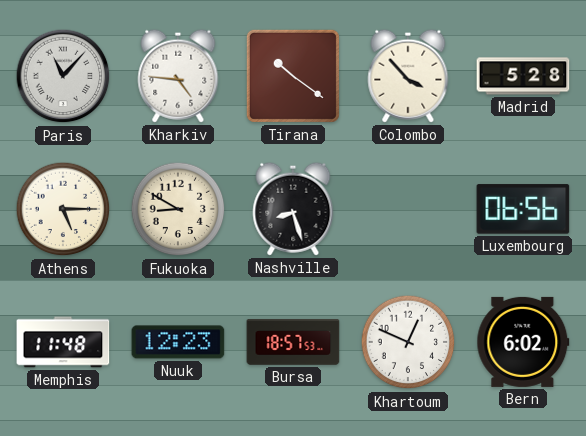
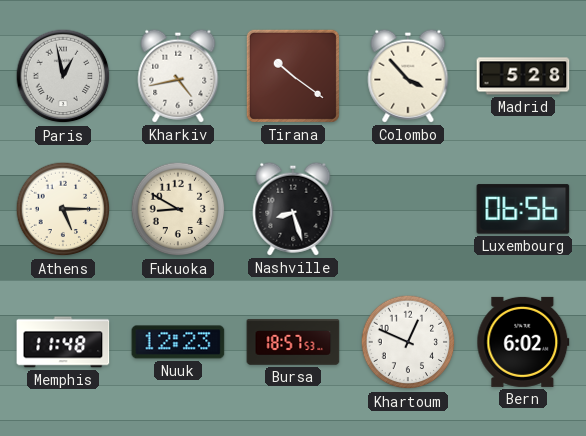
Paris: 11:07 -> 12:58
Kharkiv: 4:46 -> 4:43
